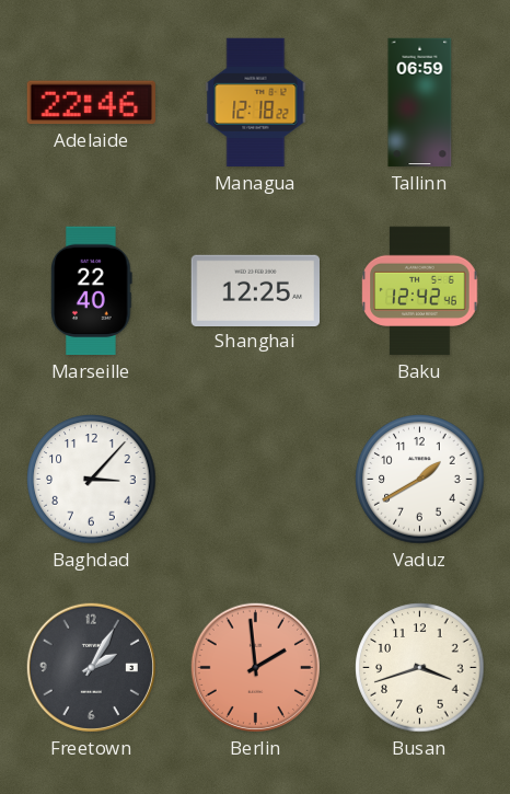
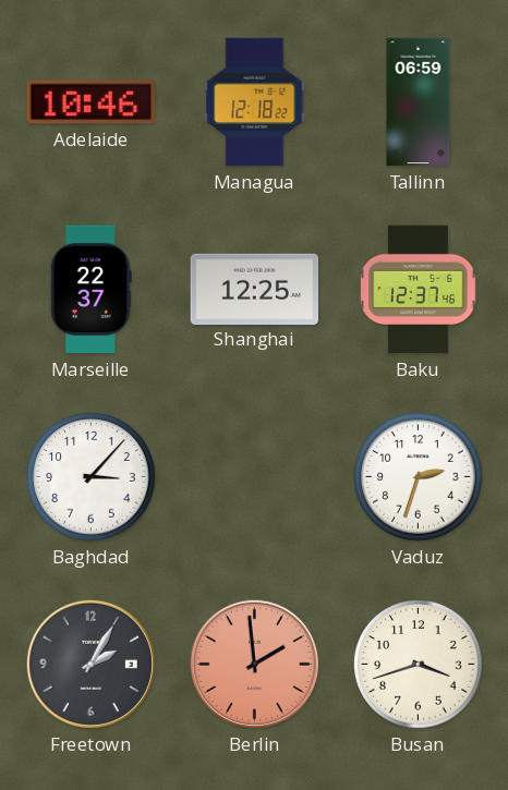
Adelaide: 22:46 -> 10:46
Marseille: 22:40 -> 22:37
Baku: 12:42 -> 12:37
Vaduz: 1:40 -> 2:33
